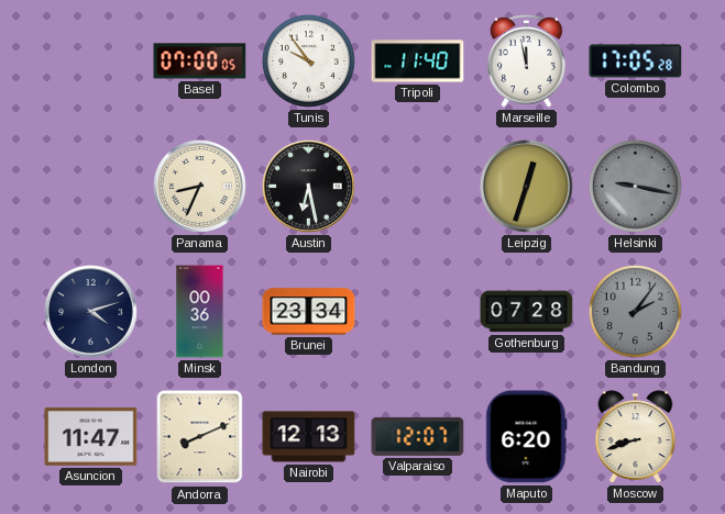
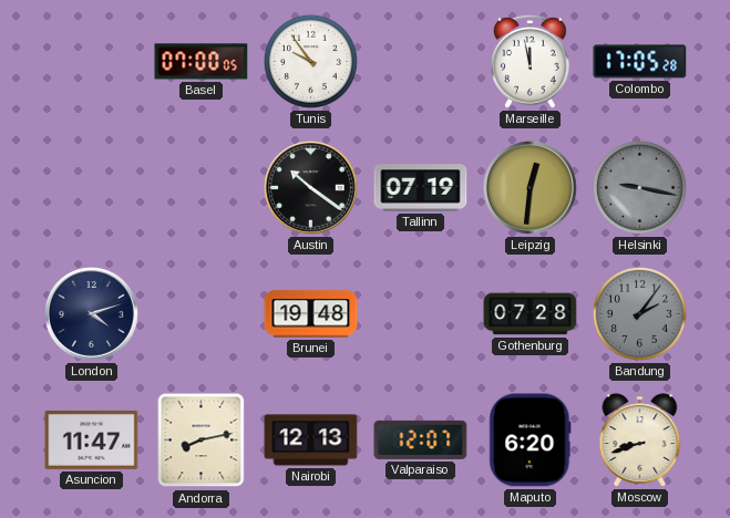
Tripoli: 11:40 -> none
Panama: 8:34 -> none
Austin: 6:28 -> 10:21
Tallinn: none -> 07:19
Leipzig: 12:33 -> 12:31
Minsk: 00:36 -> none
Brunei: 23:34 -> 19:48
Andorra: 8:11 -> 8:13
